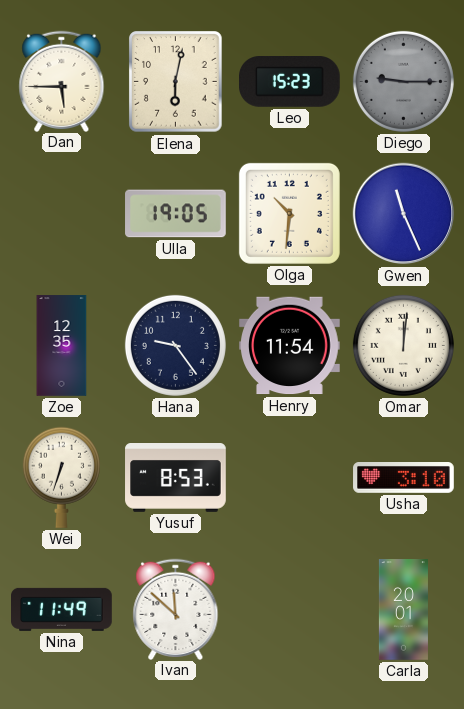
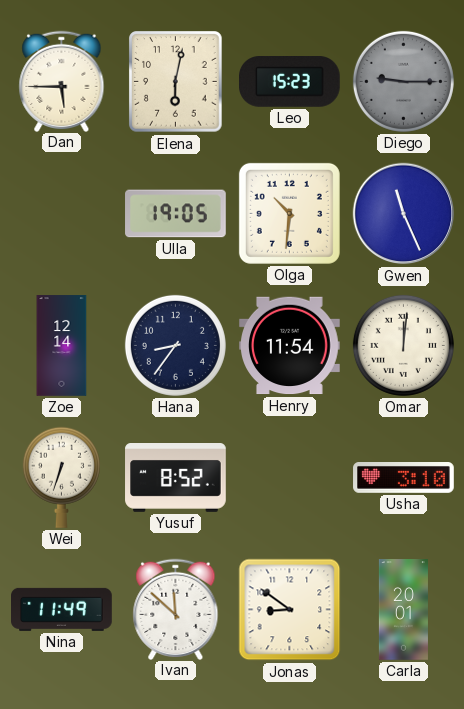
Zoe: 12:35 -> 12:14
Hana: 9:24 -> 8:36
Yusuf: 8:53 -> 8:52
Jonas: none -> 8:51
